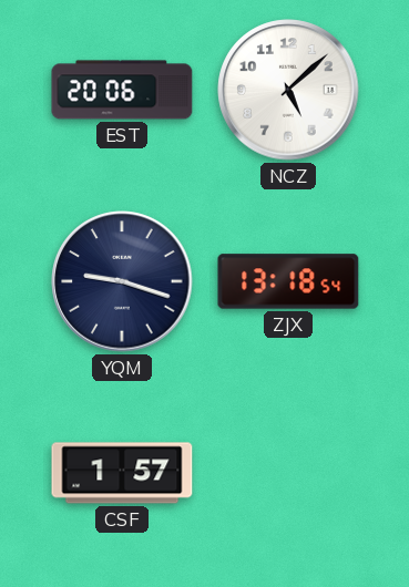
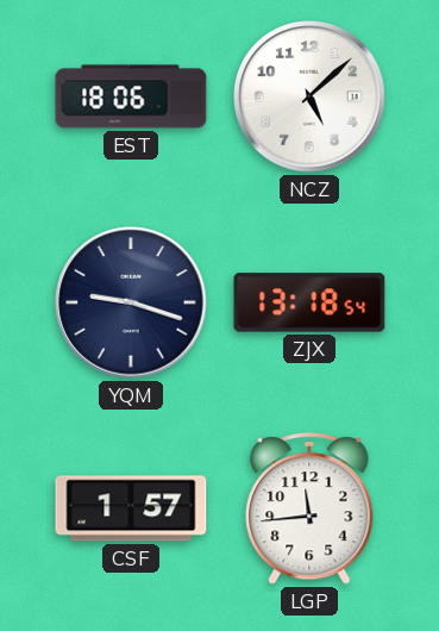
EST: 20:06 -> 18:06
LGP: none -> 11:44
